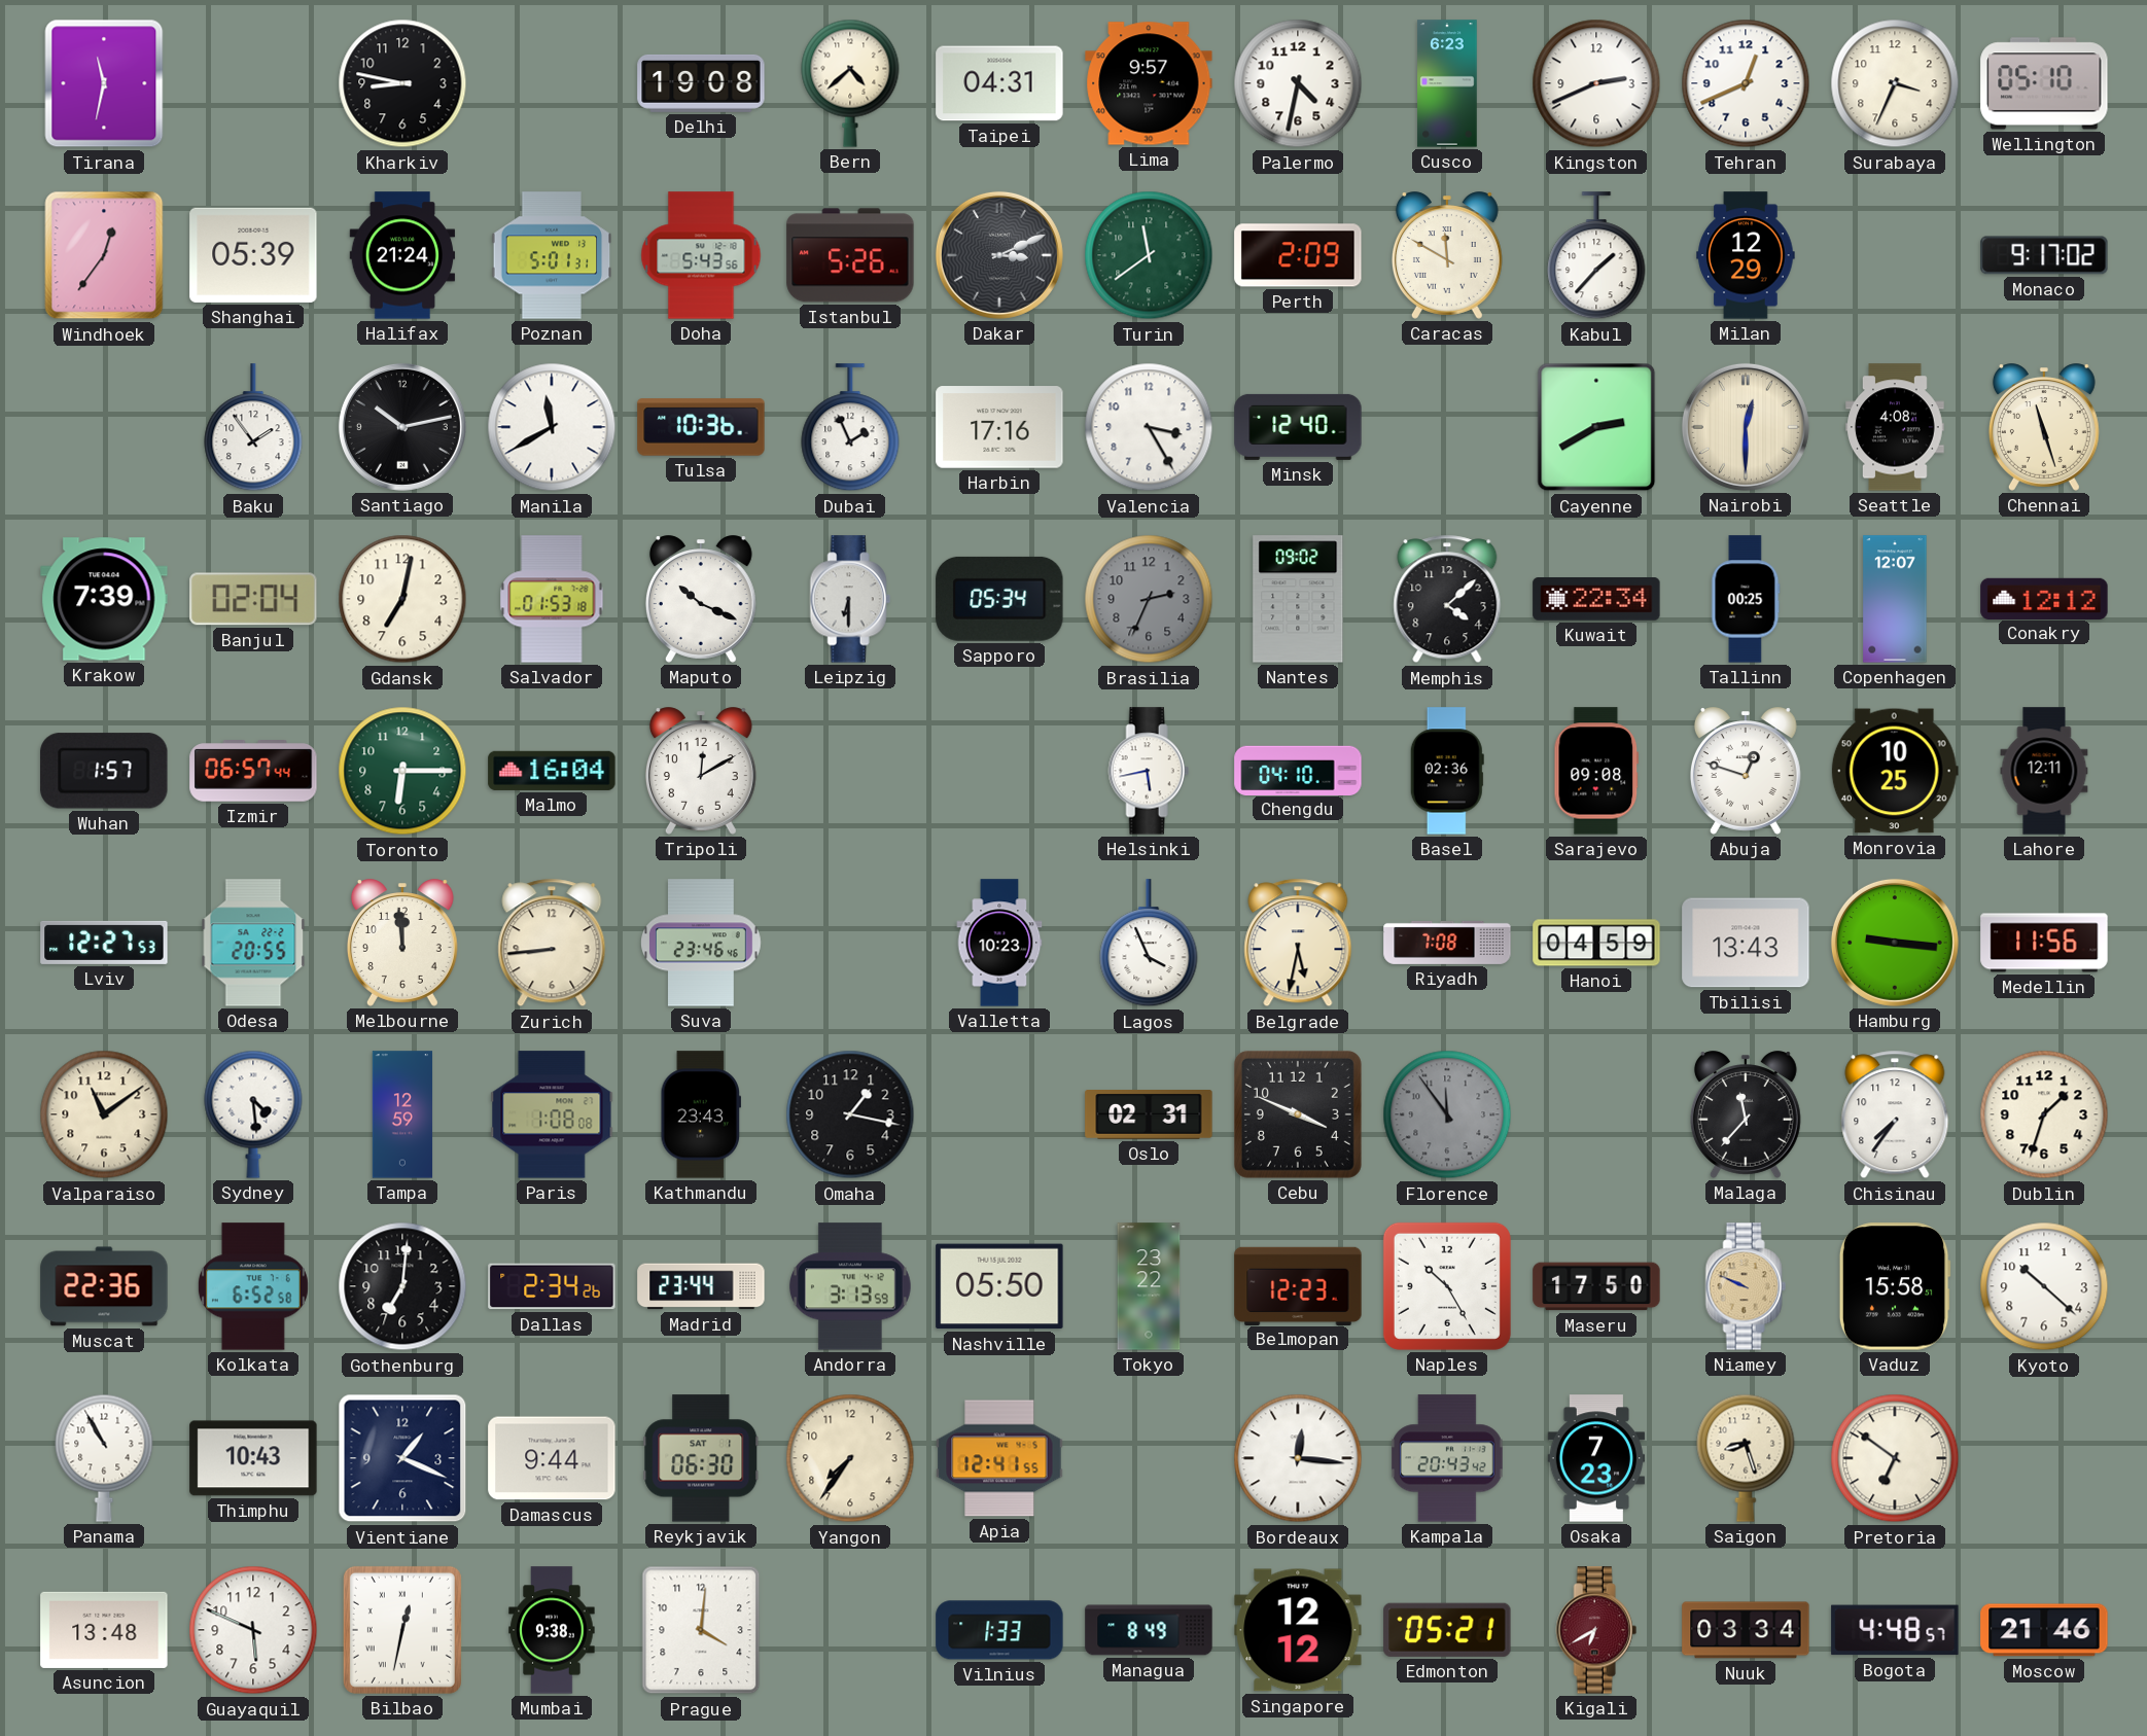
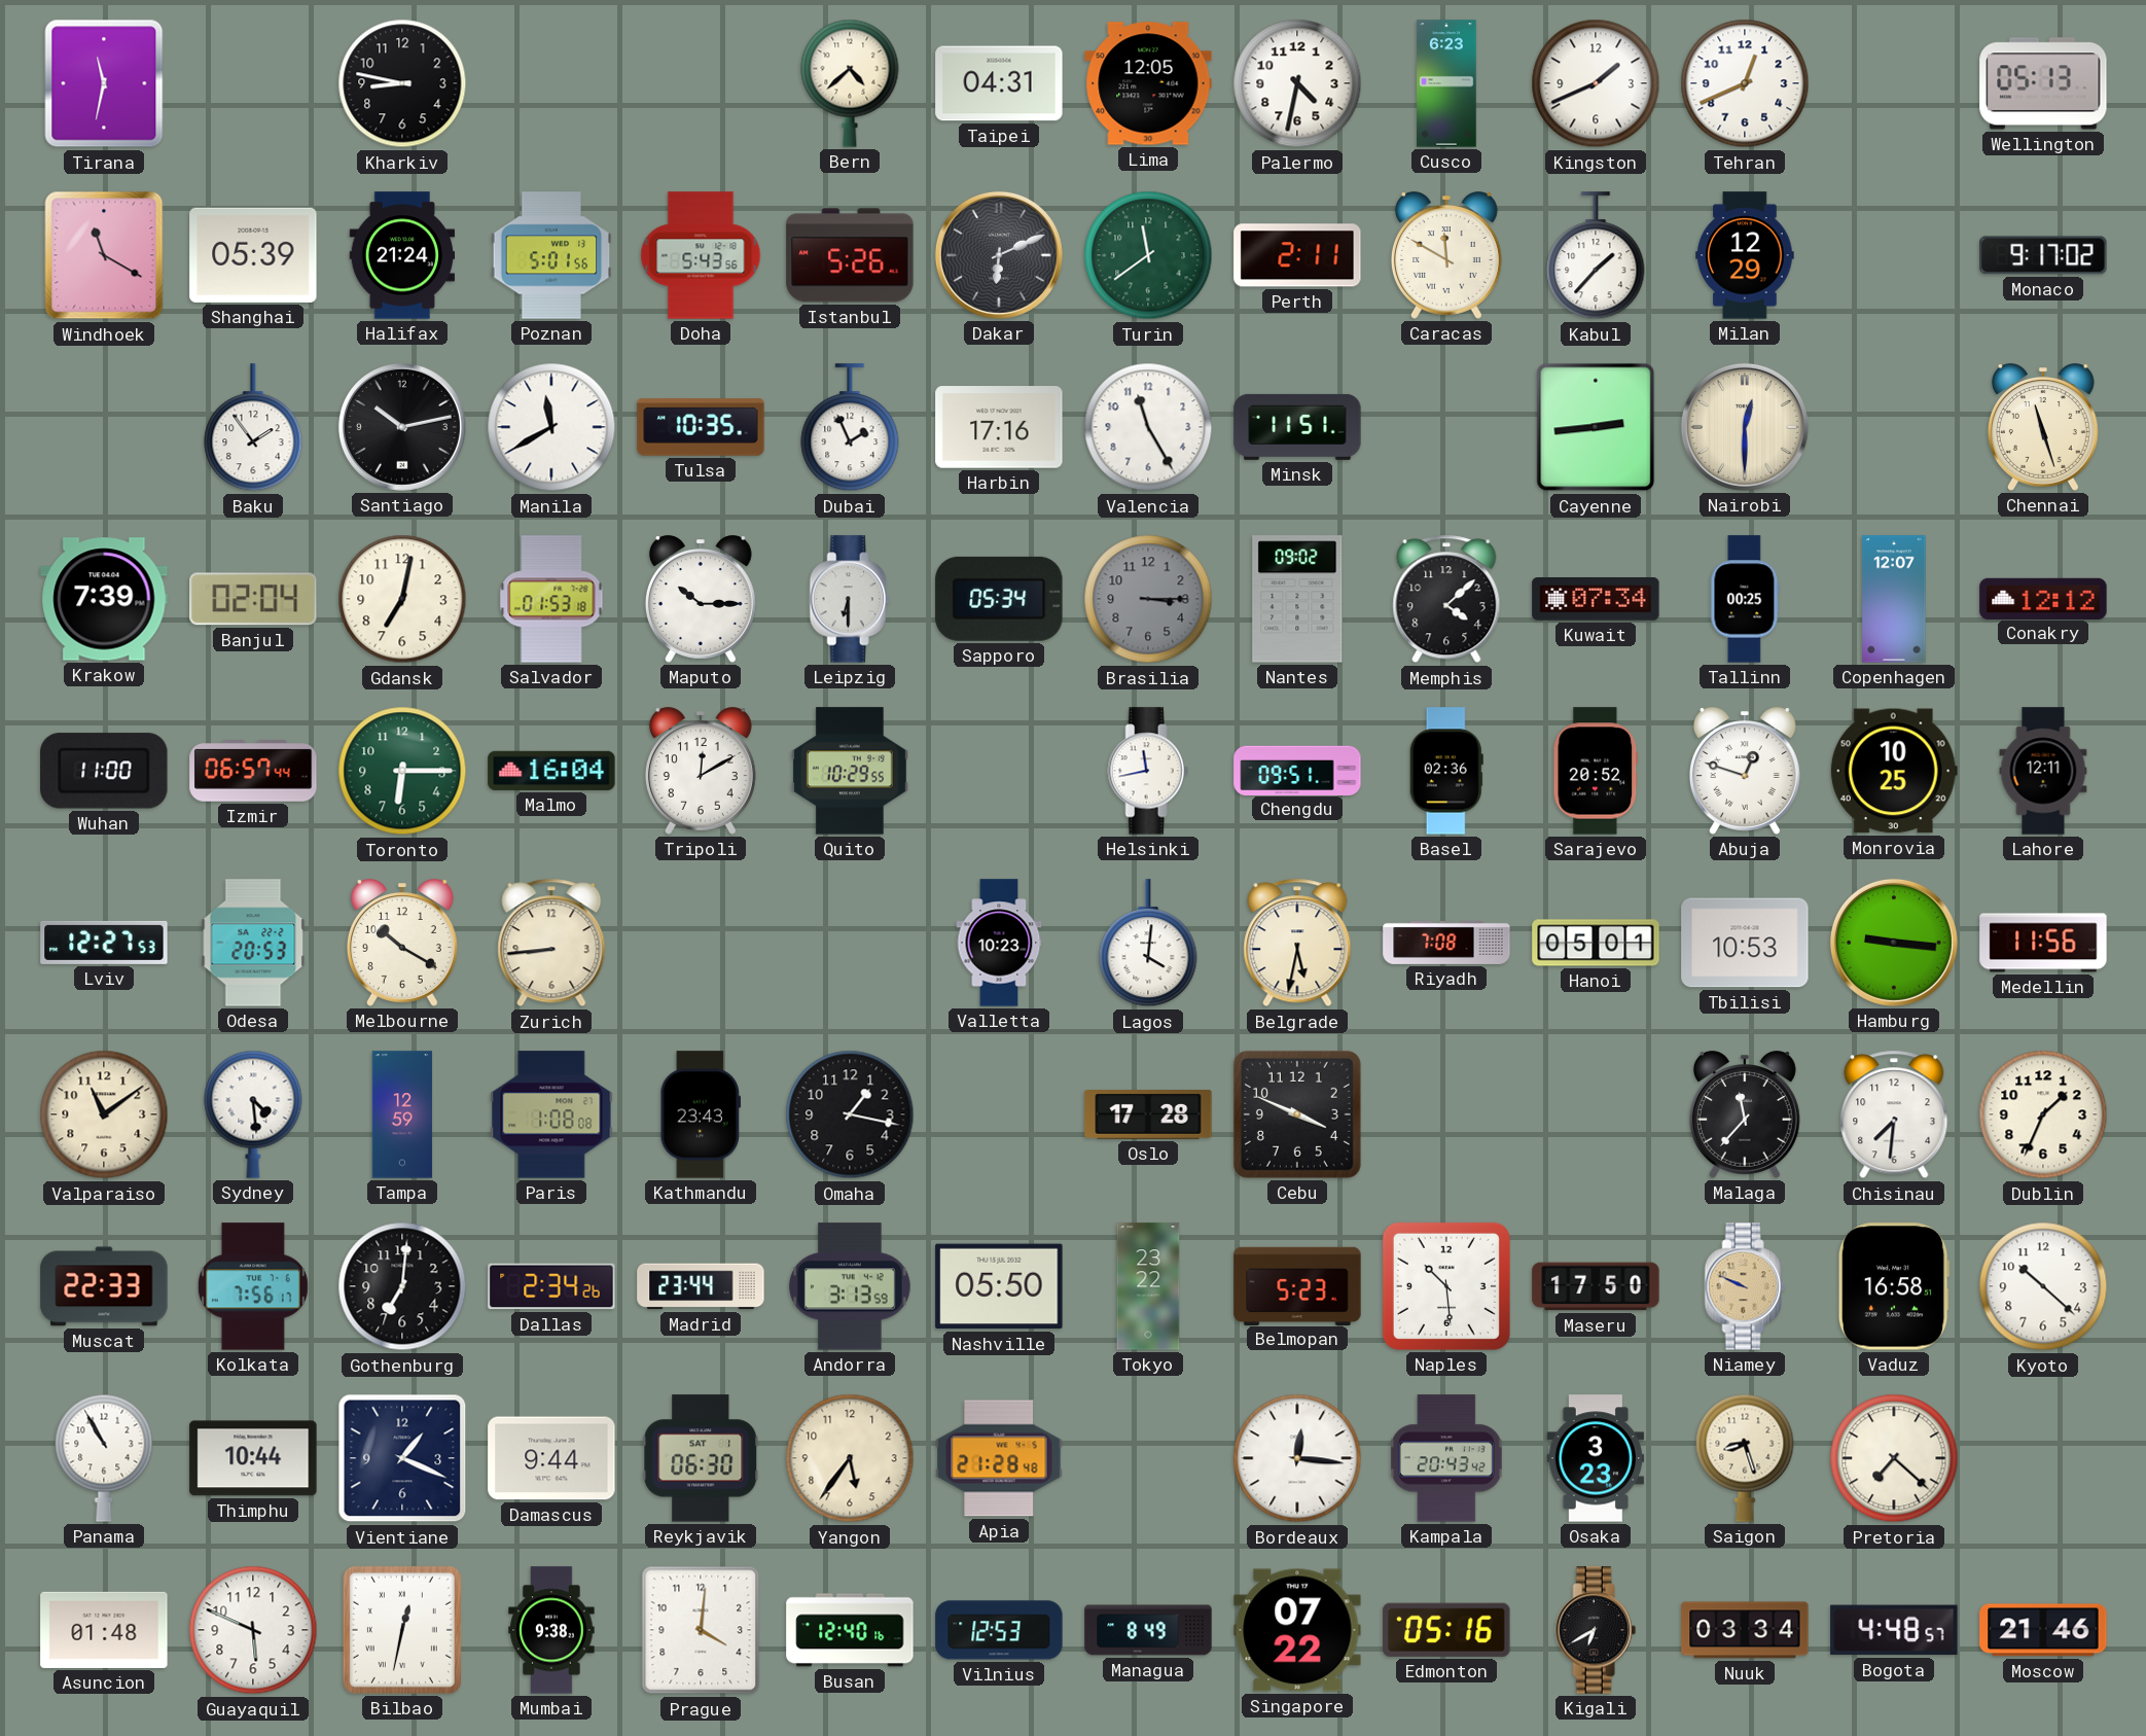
Delhi: 19:08 -> none
Lima: 9:57 -> 12:05
Kingston: 2:41 -> 1:41
Surabaya: 3:34 -> none
Wellington: 05:10 -> 05:13
Windhoek: 12:36 -> 11:20
Poznan: 5:01:31 -> 5:01:56
Dakar: 3:11 -> 6:11
Perth: 2:09 -> 2:11
Tulsa: 10:36 -> 10:35
Valencia: 3:25 -> 11:25
Minsk: 12:40 -> 11:51
Cayenne: 2:40 -> 2:44
Seattle: 4:08 -> none
Maputo: 10:19 -> 10:15
Brasilia: 2:34 -> 3:15
Kuwait: 22:34 -> 07:34
Wuhan: 1:57 -> 11:00
Quito: none -> 10:29
Helsinki: 5:43 -> 11:43
Chengdu: 04:10 -> 09:51
Sarajevo: 09:08 -> 20:52
Odesa: 20:55 -> 20:53
Melbourne: 11:59 -> 10:20
Suva: 23:46 -> none
Lagos: 3:56 -> 4:01
Hanoi: 04:59 -> 05:01
Tbilisi: 13:43 -> 10:53
Oslo: 02:31 -> 17:28
Florence: 11:54 -> none
Chisinau: 7:36 -> 7:31
Dublin: 1:33 -> 1:34
Muscat: 22:36 -> 22:33
Kolkata: 6:52 -> 7:56
Belmopan: 12:23 -> 5:23
Naples: 10:25 -> 10:29
Vaduz: 15:58 -> 16:58
Thimphu: 10:43 -> 10:44
Yangon: 7:36 -> 5:36
Apia: 12:41 -> 21:28
Osaka: 7:23 -> 3:23
Pretoria: 6:51 -> 7:22
Asuncion: 13:48 -> 01:48
Busan: none -> 12:40
Vilnius: 1:33 -> 12:53
Singapore: 12:12 -> 07:22
Edmonton: 05:21 -> 05:16
Kigali dial: burgundy -> black
